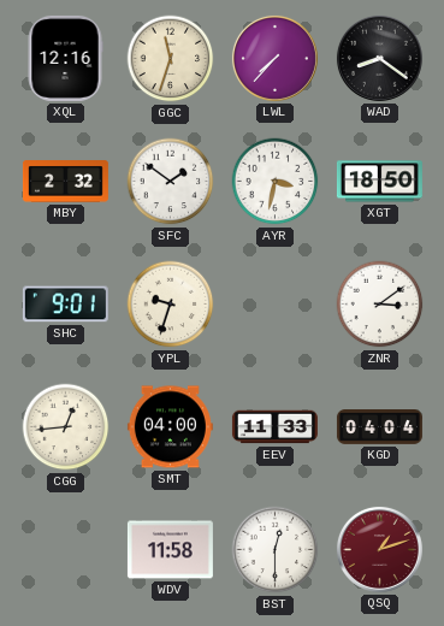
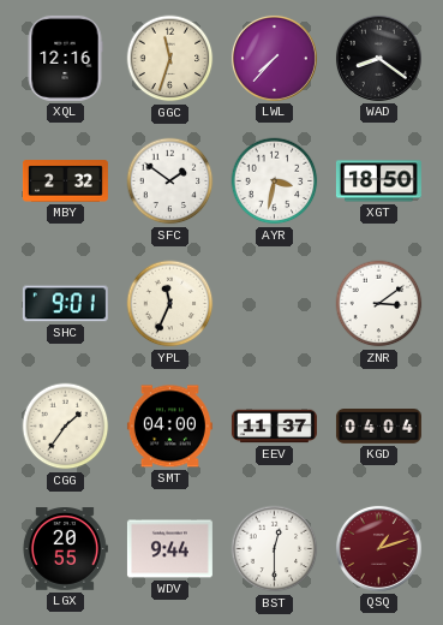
YPL: 9:33 -> 11:34
CGG: 12:44 -> 1:36
EEV: 11:33 -> 11:37
LGX: none -> 20:55
WDV: 11:58 -> 9:44
